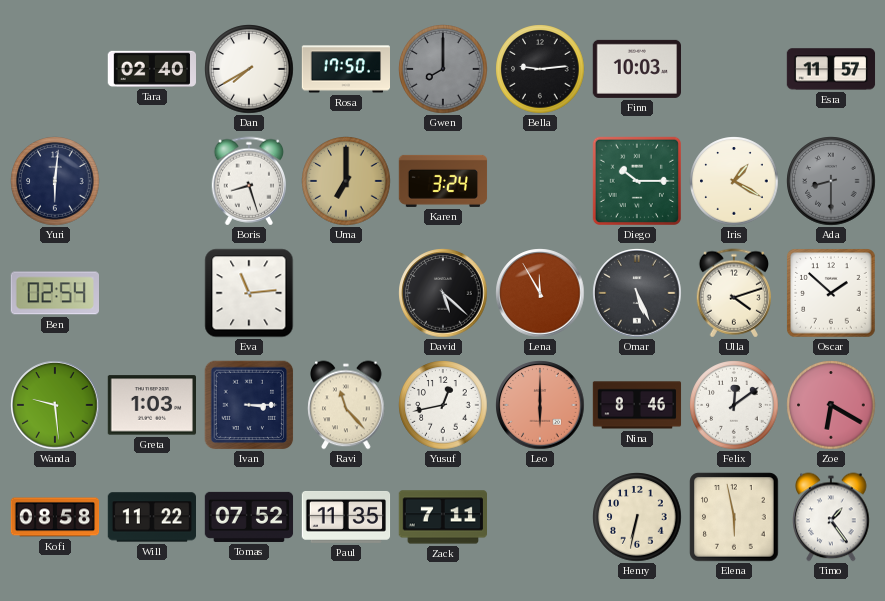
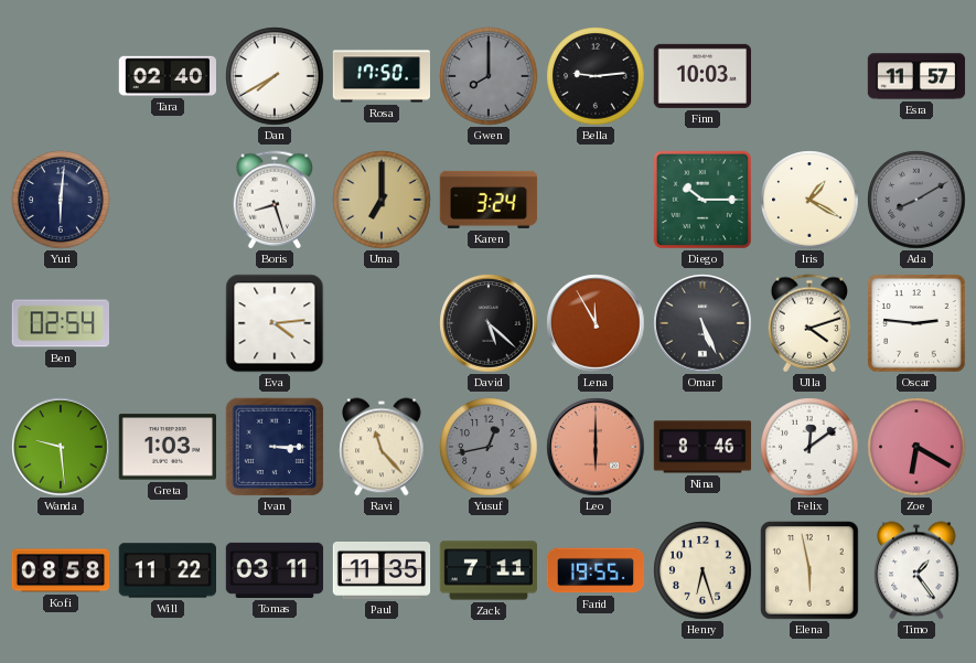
Ada: 8:30 -> 8:10
Eva: 11:14 -> 4:14
Oscar: 1:52 -> 2:46
Yusuf dial: white -> grey
Tomas: 07:52 -> 03:11
Farid: none -> 19:55
Henry: 6:32 -> 6:27
